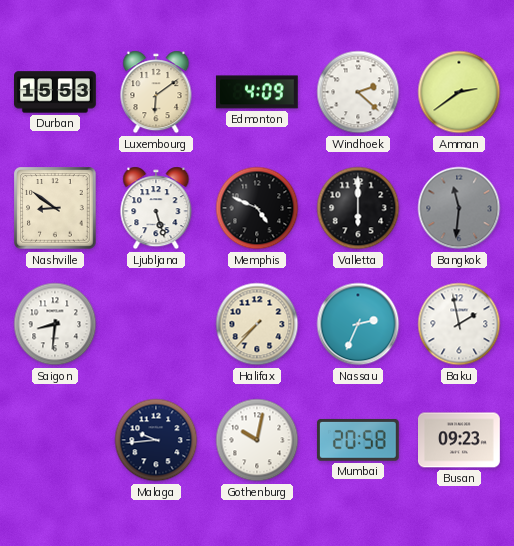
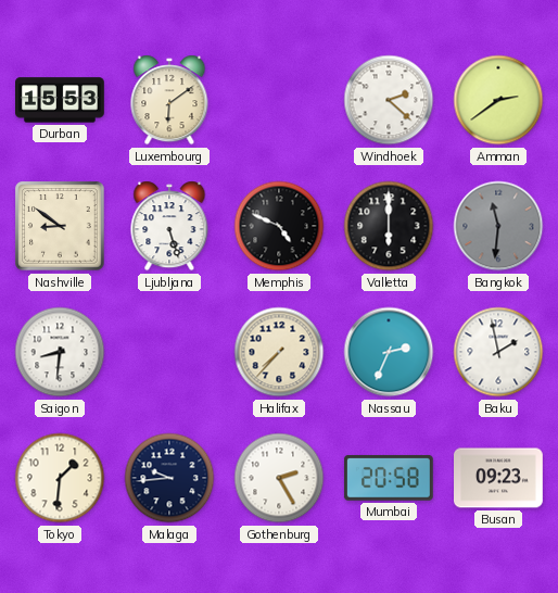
Edmonton: 4:09 -> none
Tokyo: none -> 1:31
Gothenburg: 10:02 -> 2:25
